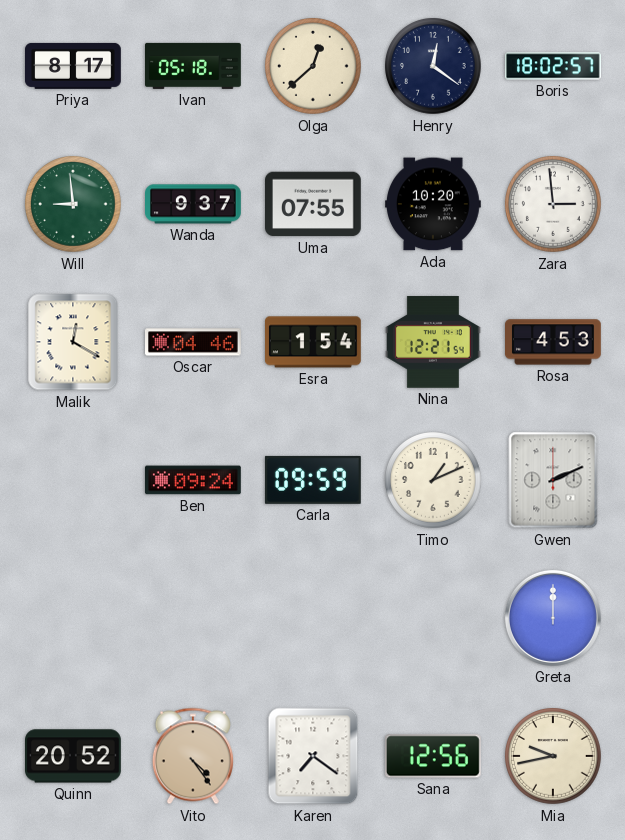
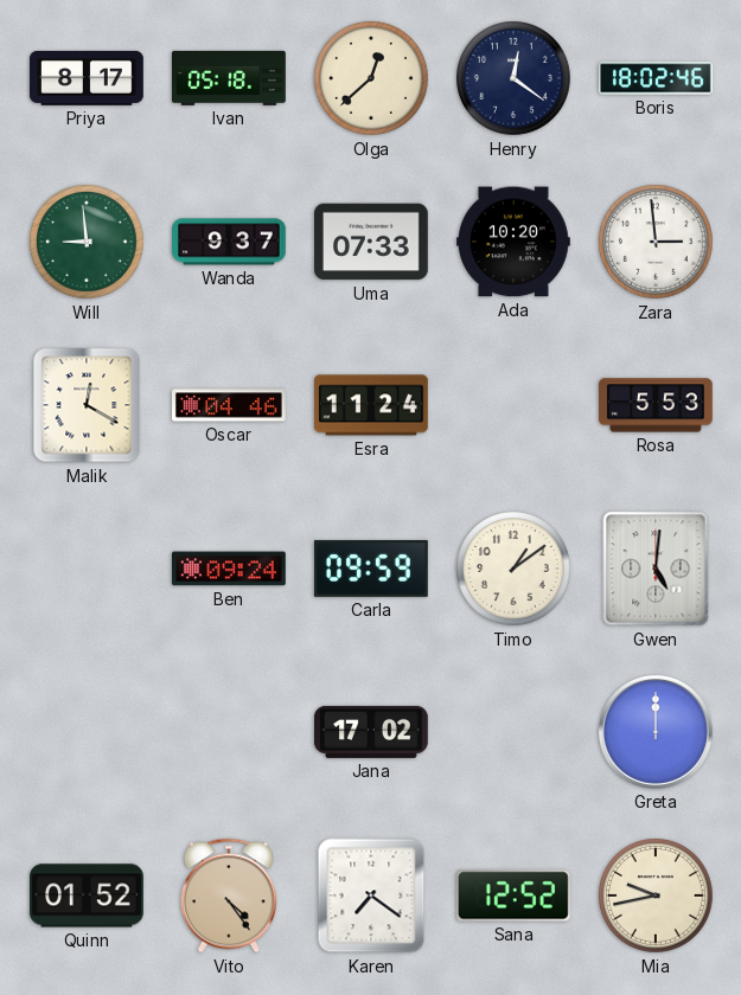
Boris: 18:02:57 -> 18:02:46
Uma: 07:55 -> 07:33
Esra: 1:54 -> 11:24
Nina: 12:21 -> none
Rosa: 4:53 -> 5:53
Timo: 1:11 -> 1:09
Gwen: 2:11 -> 5:01
Jana: none -> 17:02
Quinn: 20:52 -> 01:52
Sana: 12:56 -> 12:52
